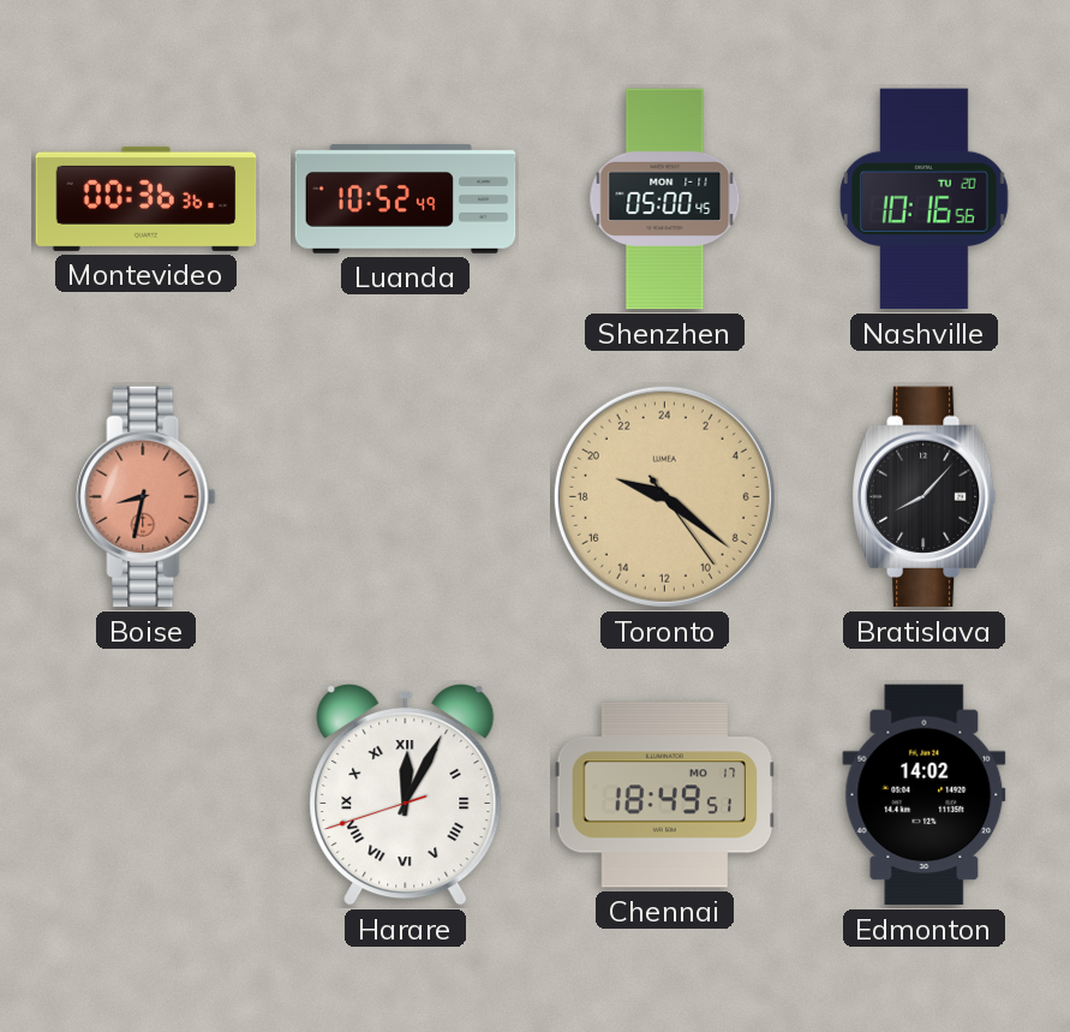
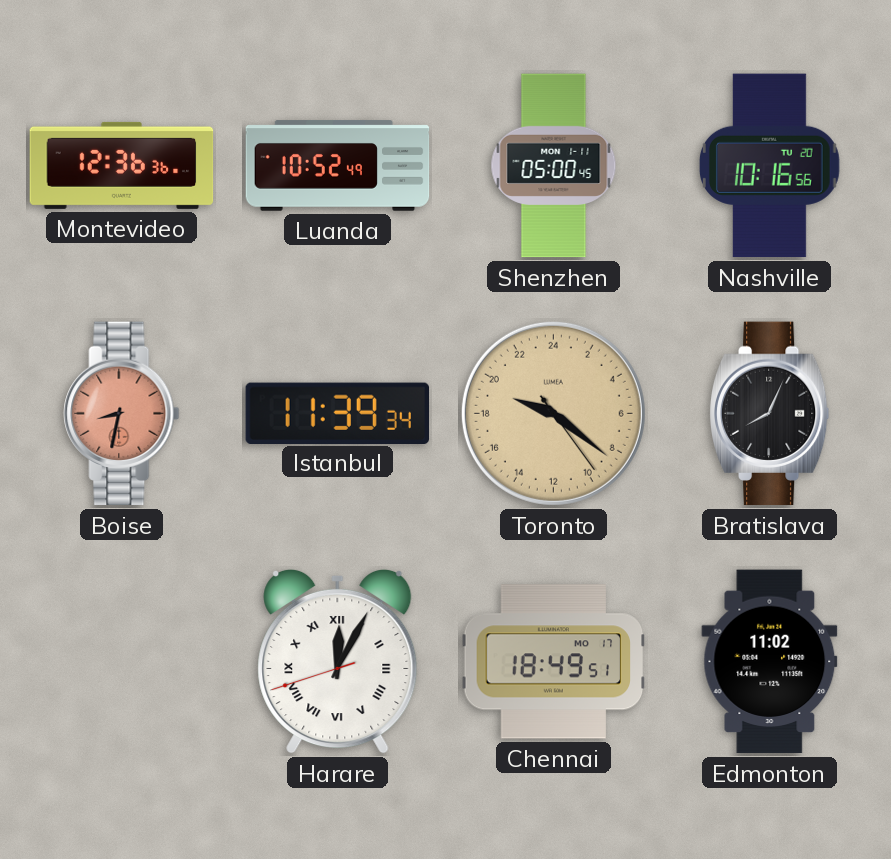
Montevideo: 00:36 -> 12:36
Istanbul: none -> 11:39
Bratislava: 8:07 -> 8:04
Edmonton: 14:02 -> 11:02
